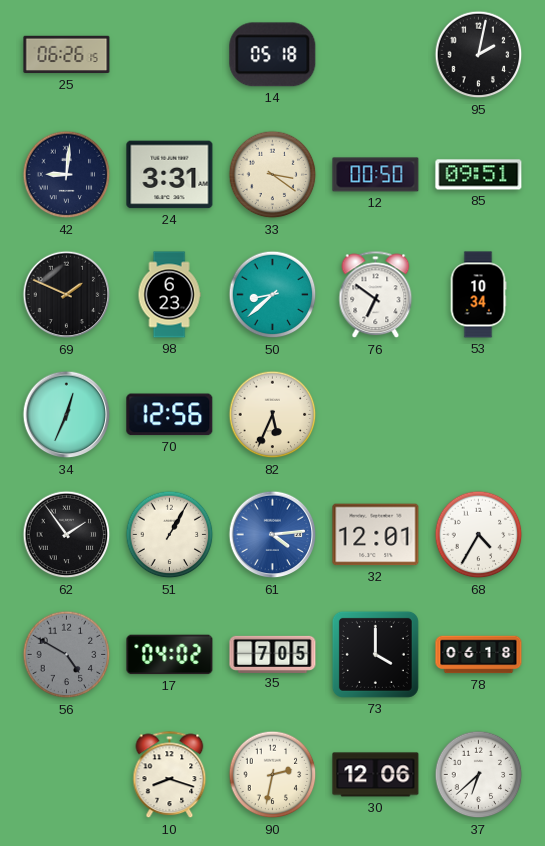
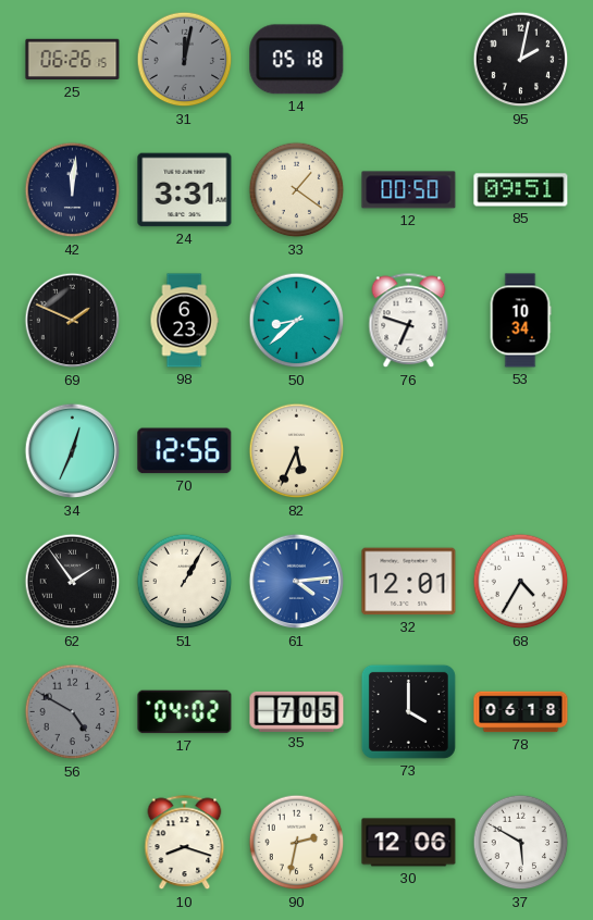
31: none -> 12:02
42: 9:01 -> 12:01
33: 3:21 -> 1:21
76: 6:51 -> 6:48
37: 6:38 -> 5:50
